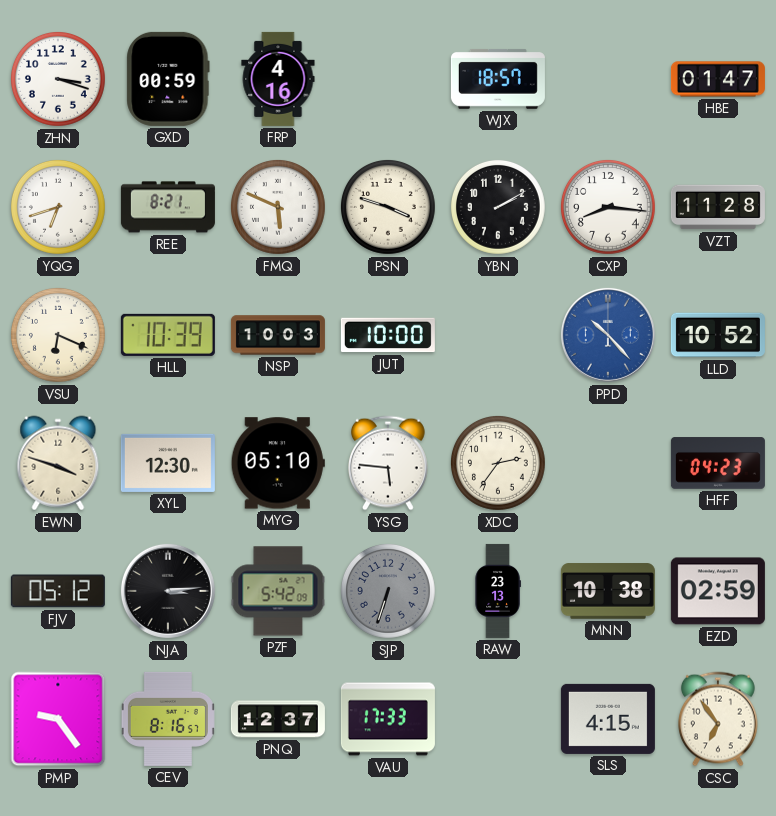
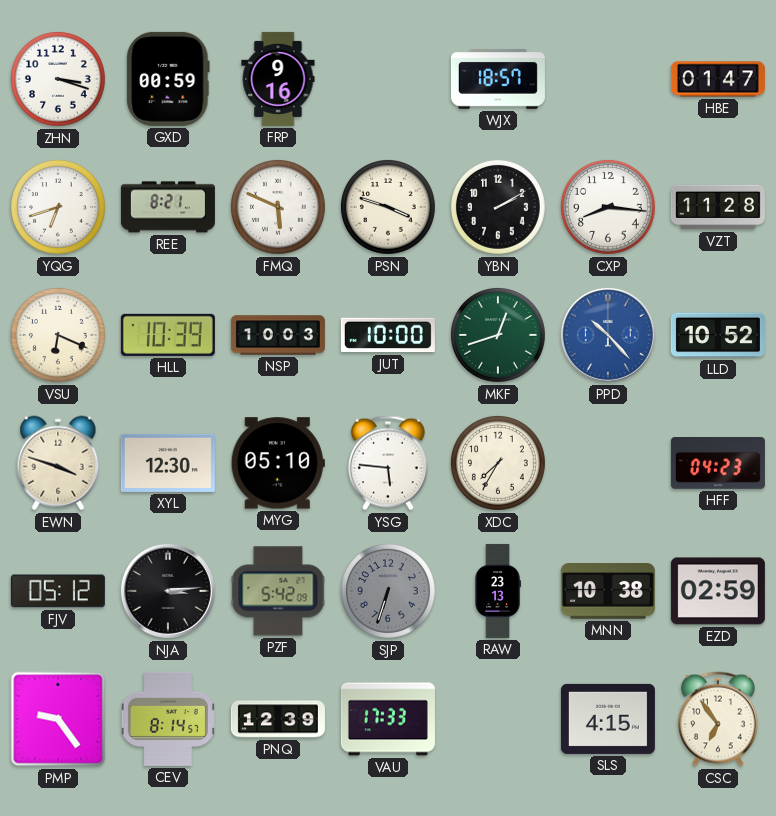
FRP: 4:16 -> 9:16
MKF: none -> 12:42
XDC: 2:36 -> 7:35
CEV: 8:16 -> 8:14
PNQ: 12:37 -> 12:39
